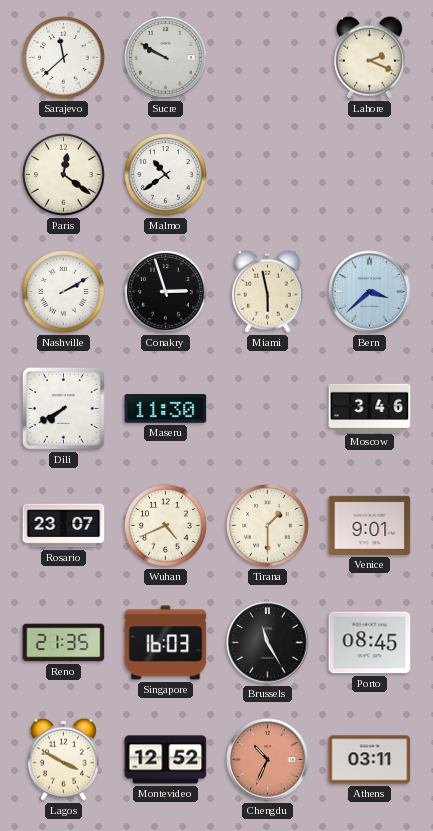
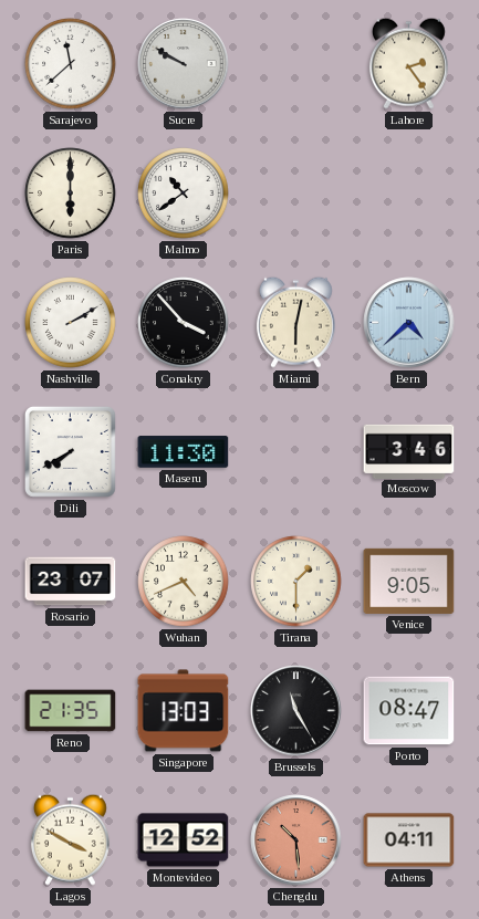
Lahore: 2:19 -> 2:24
Paris: 12:21 -> 6:00
Conakry: 2:57 -> 3:53
Miami: 5:58 -> 6:02
Bern: 3:38 -> 4:38
Venice: 9:01 -> 9:05
Singapore: 16:03 -> 13:03
Porto: 08:45 -> 08:47
Chengdu: 10:34 -> 10:29
Athens: 03:11 -> 04:11
